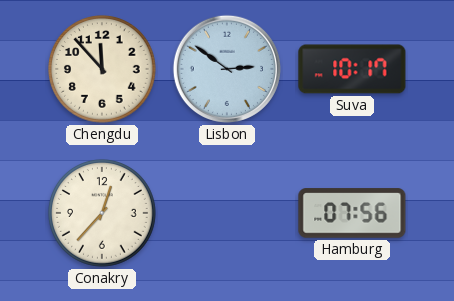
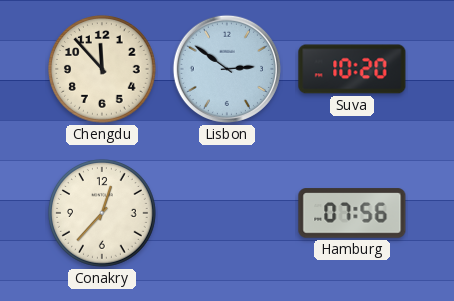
Suva: 10:17 -> 10:20
